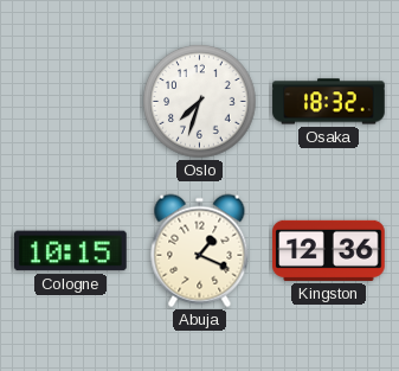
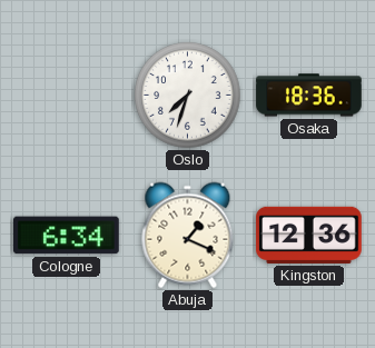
Osaka: 18:32 -> 18:36
Cologne: 10:15 -> 6:34
